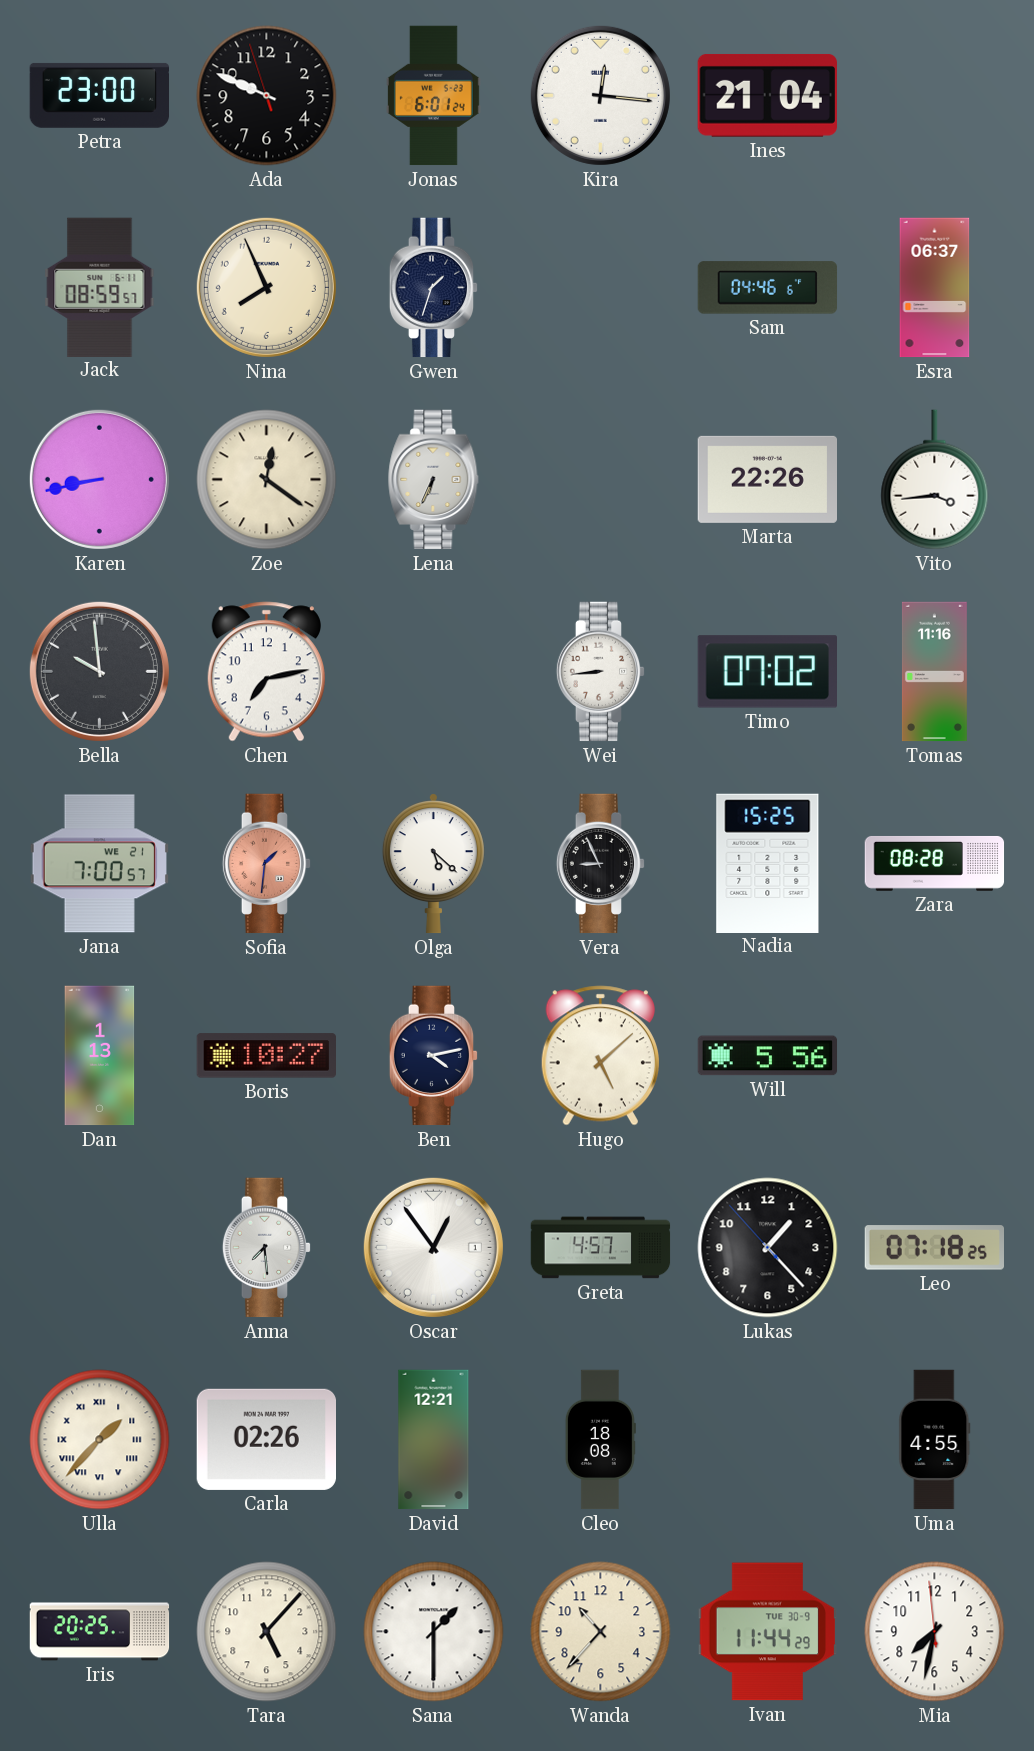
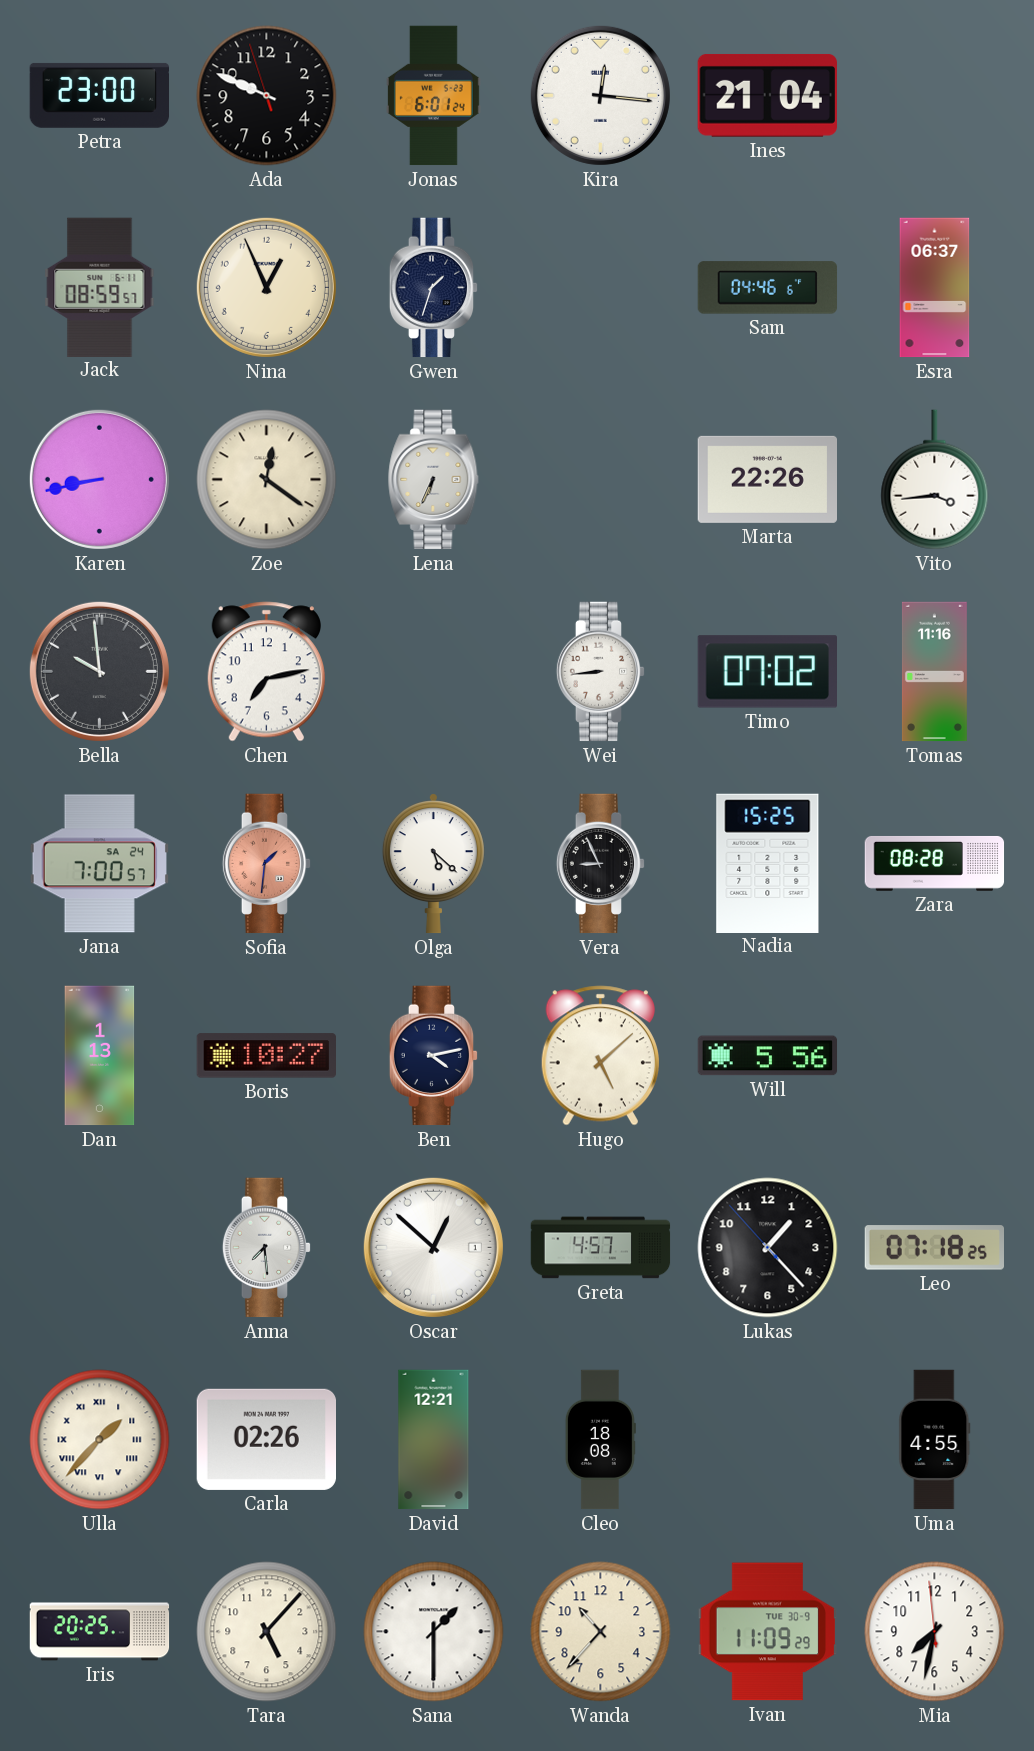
Nina: 7:56 -> 12:56
Jana date: WE 21 -> SA 24
Oscar: 12:54 -> 12:52
Ivan: 11:44 -> 11:09
